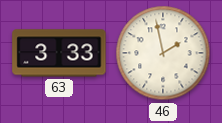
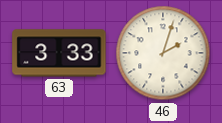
46: 1:58 -> 2:03
